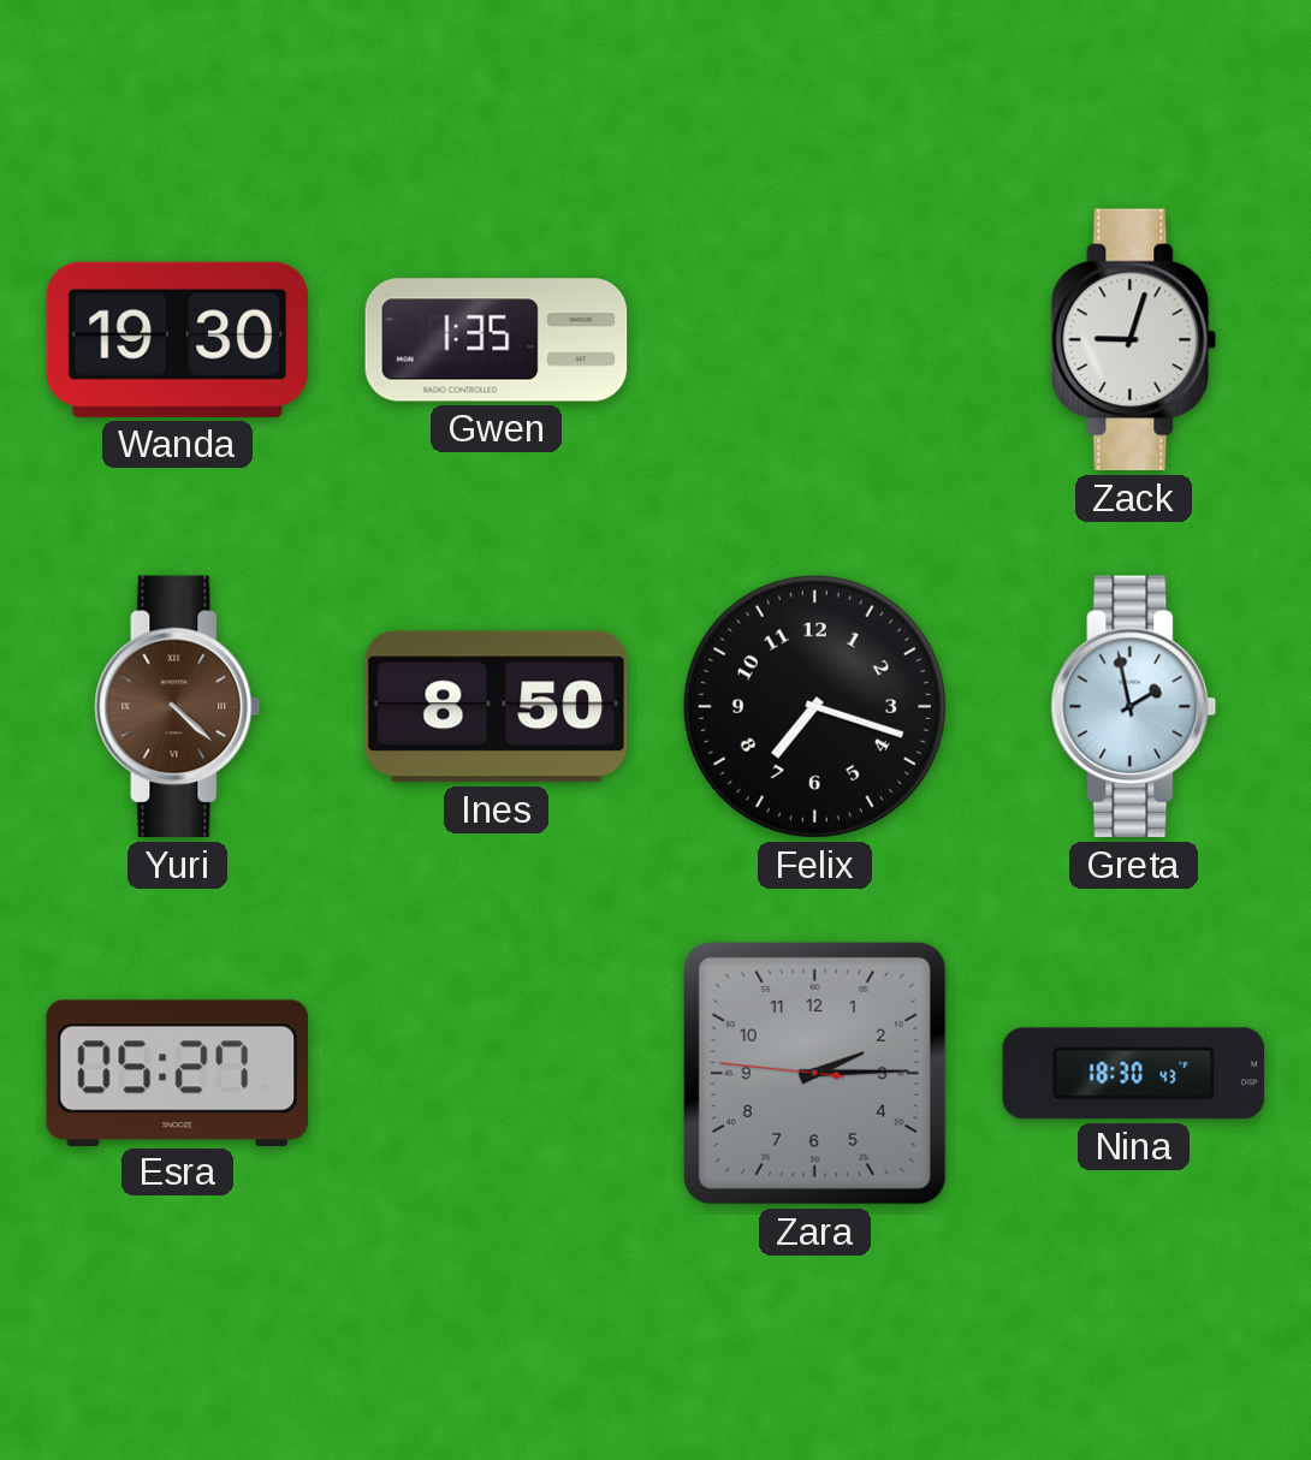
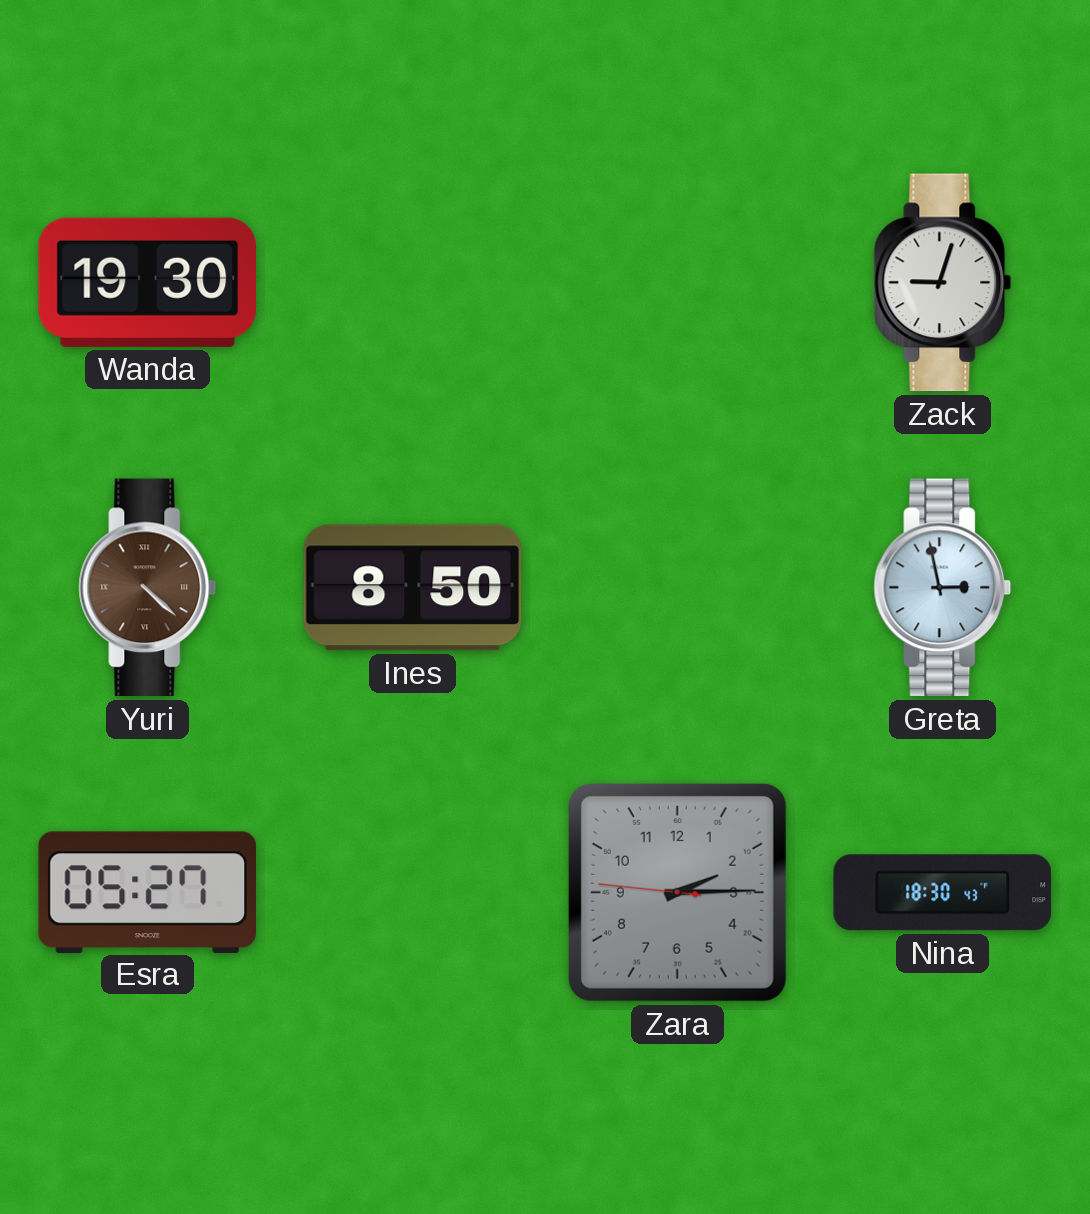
Gwen: 1:35 -> none
Felix: 7:18 -> none
Greta: 1:58 -> 2:58
